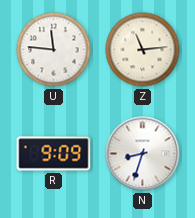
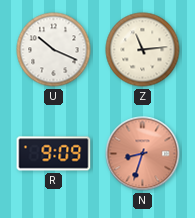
U: 11:46 -> 10:19
N dial: white -> salmon
